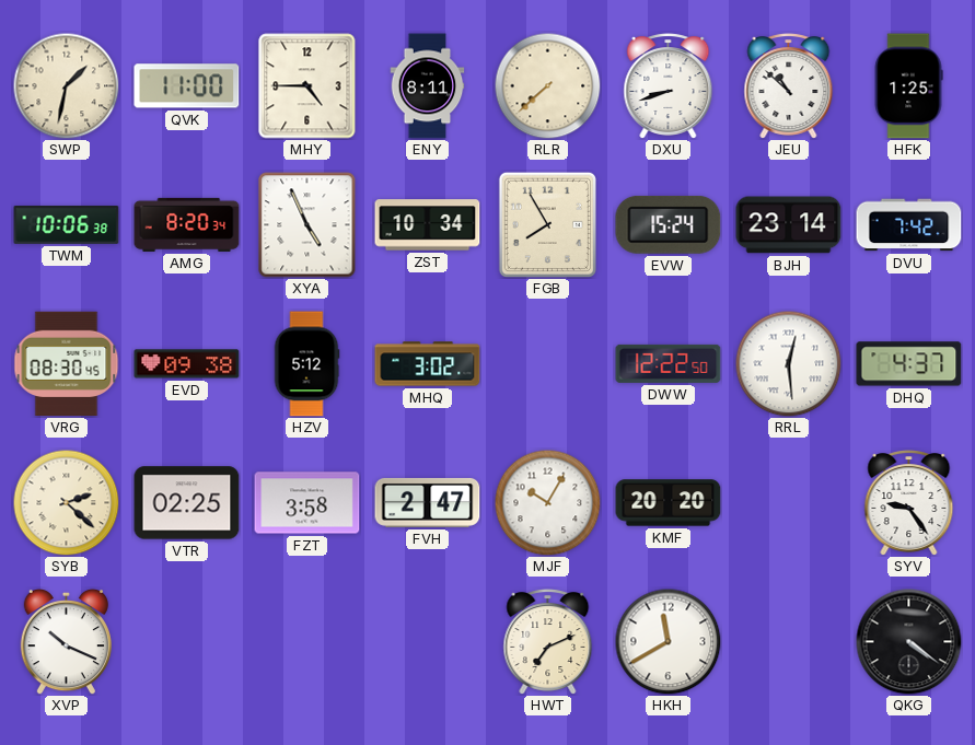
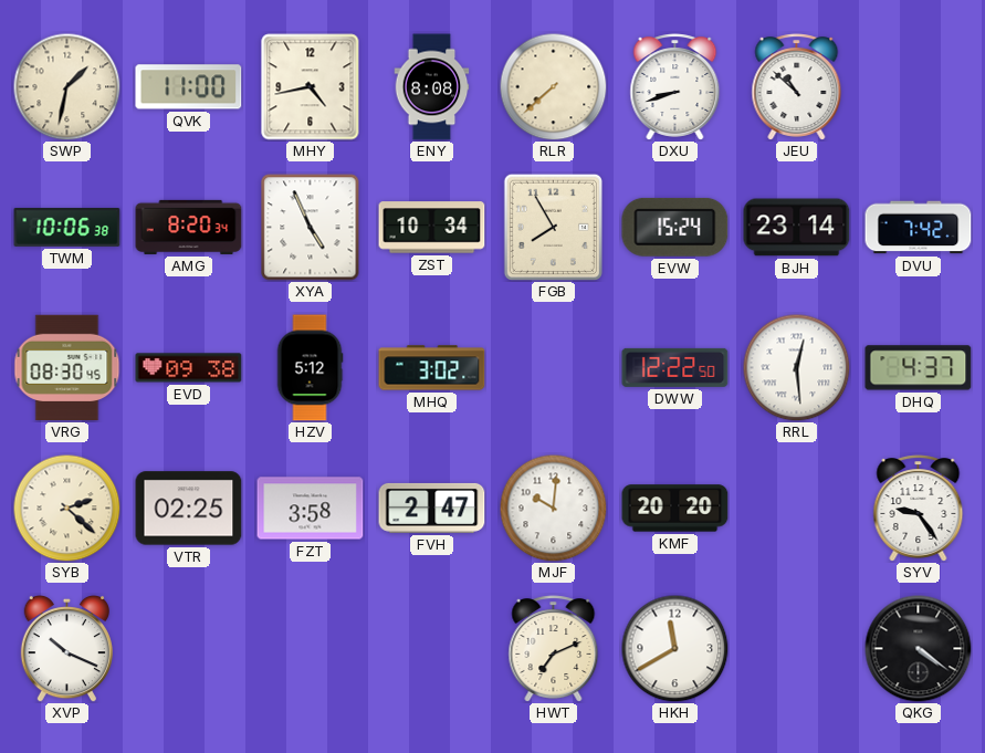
MHY: 4:45 -> 4:43
ENY: 8:11 -> 8:08
HFK: 1:25 -> none
MJF: 10:05 -> 10:01
